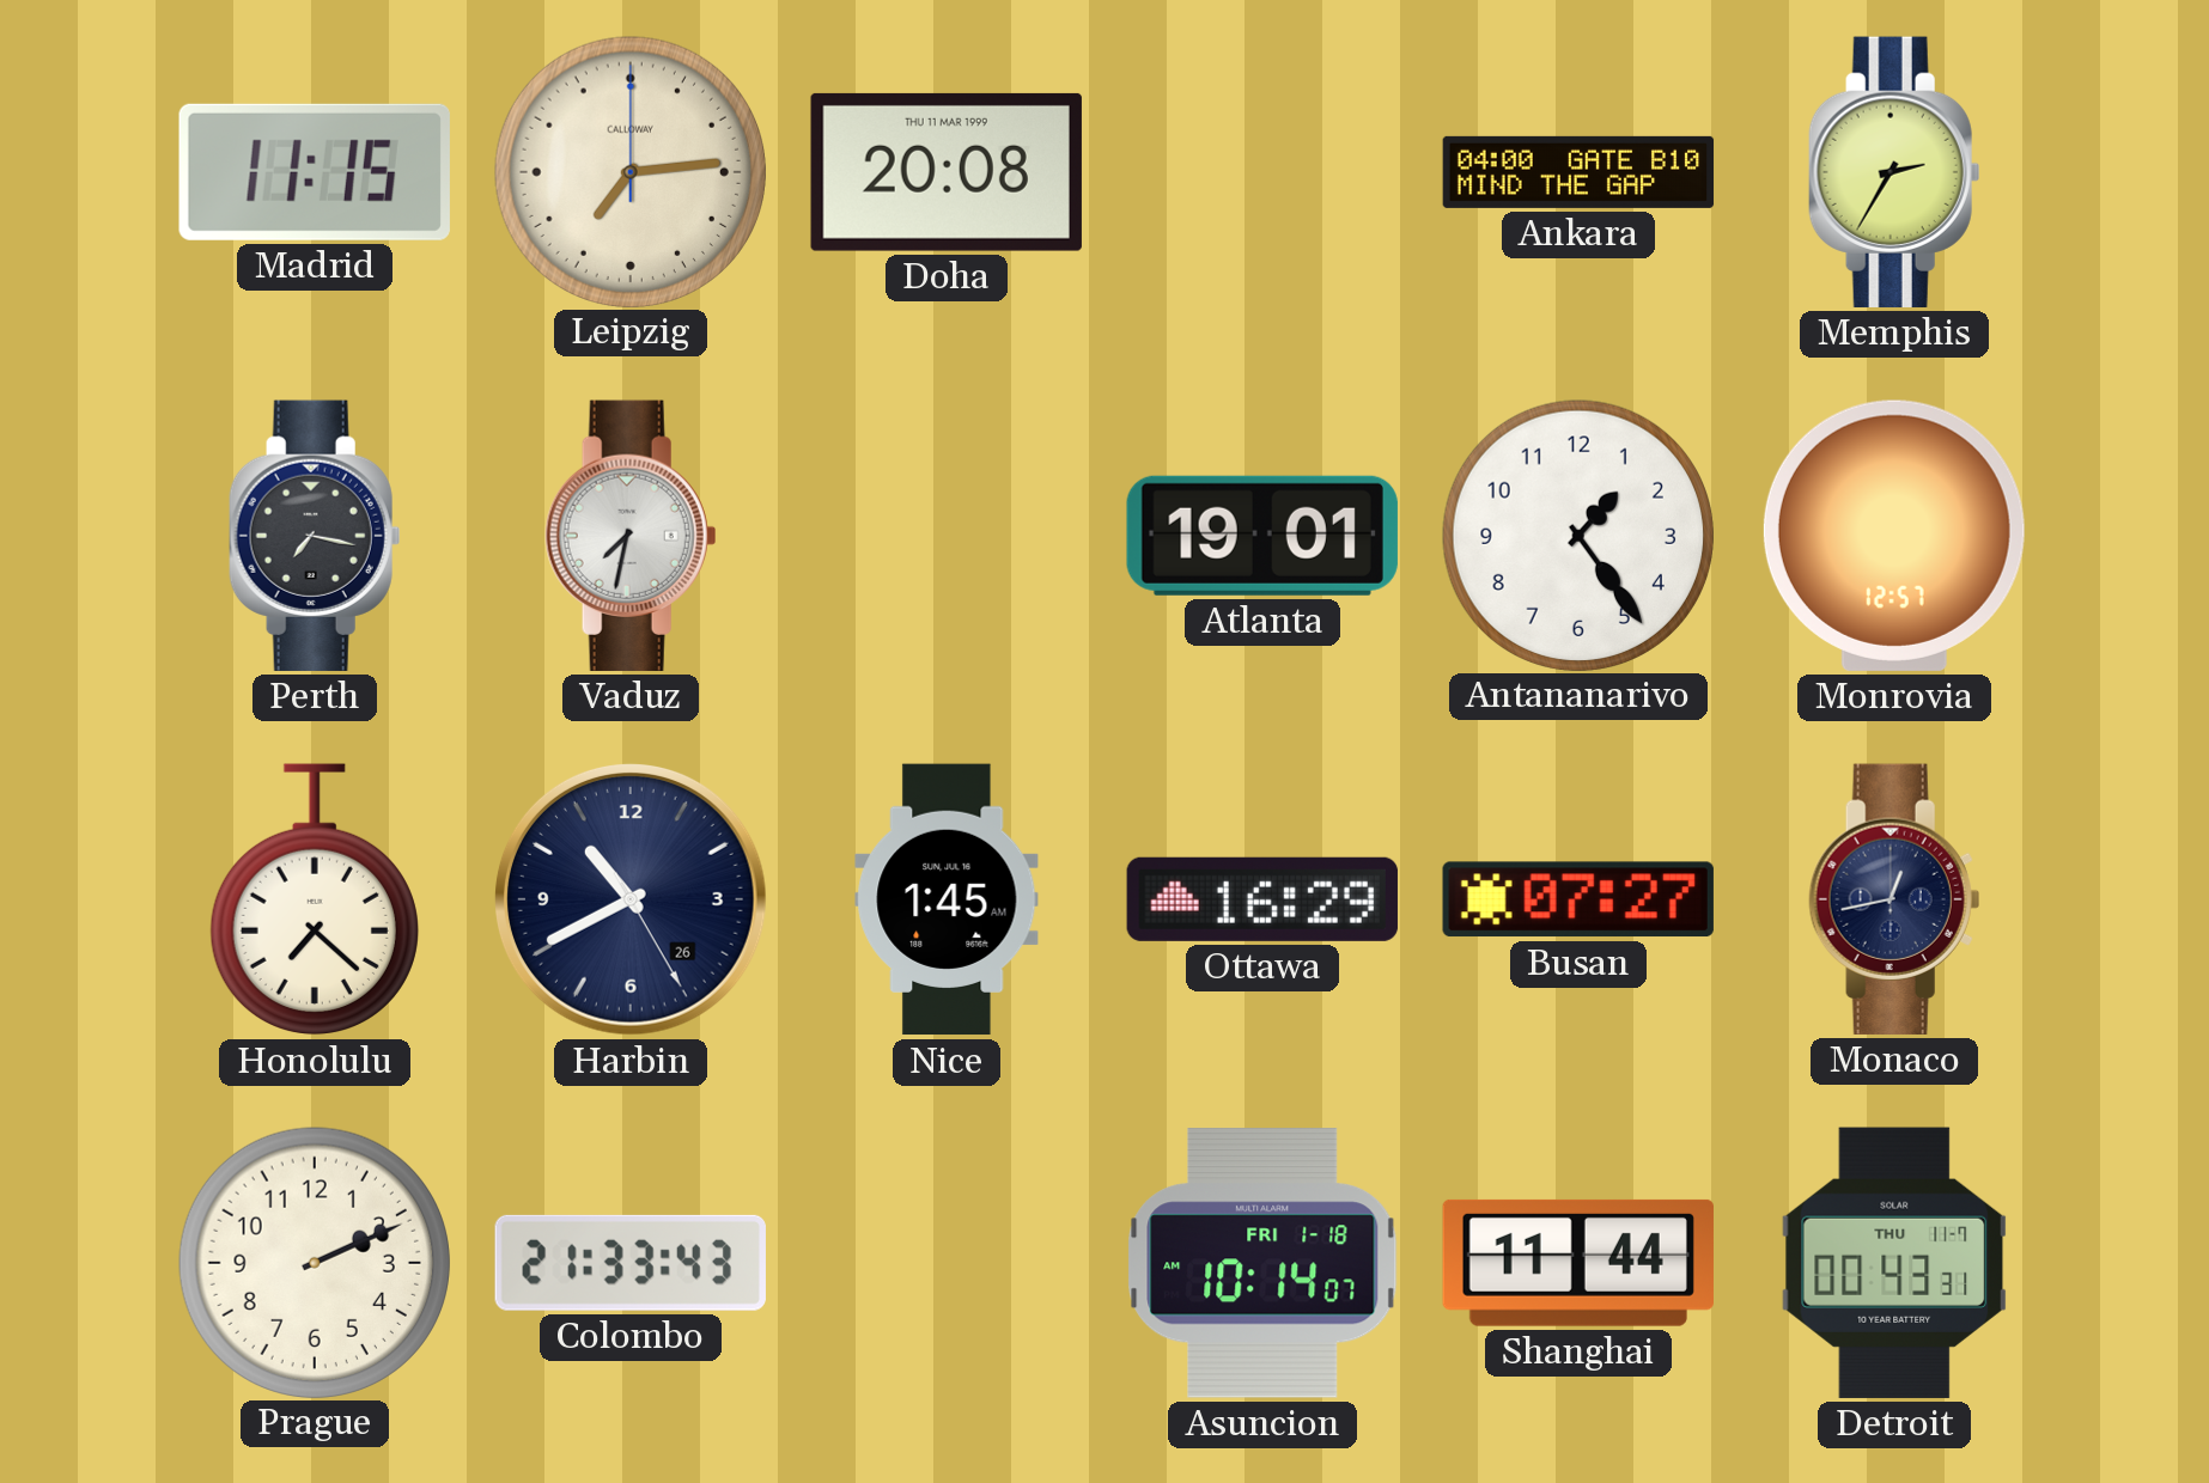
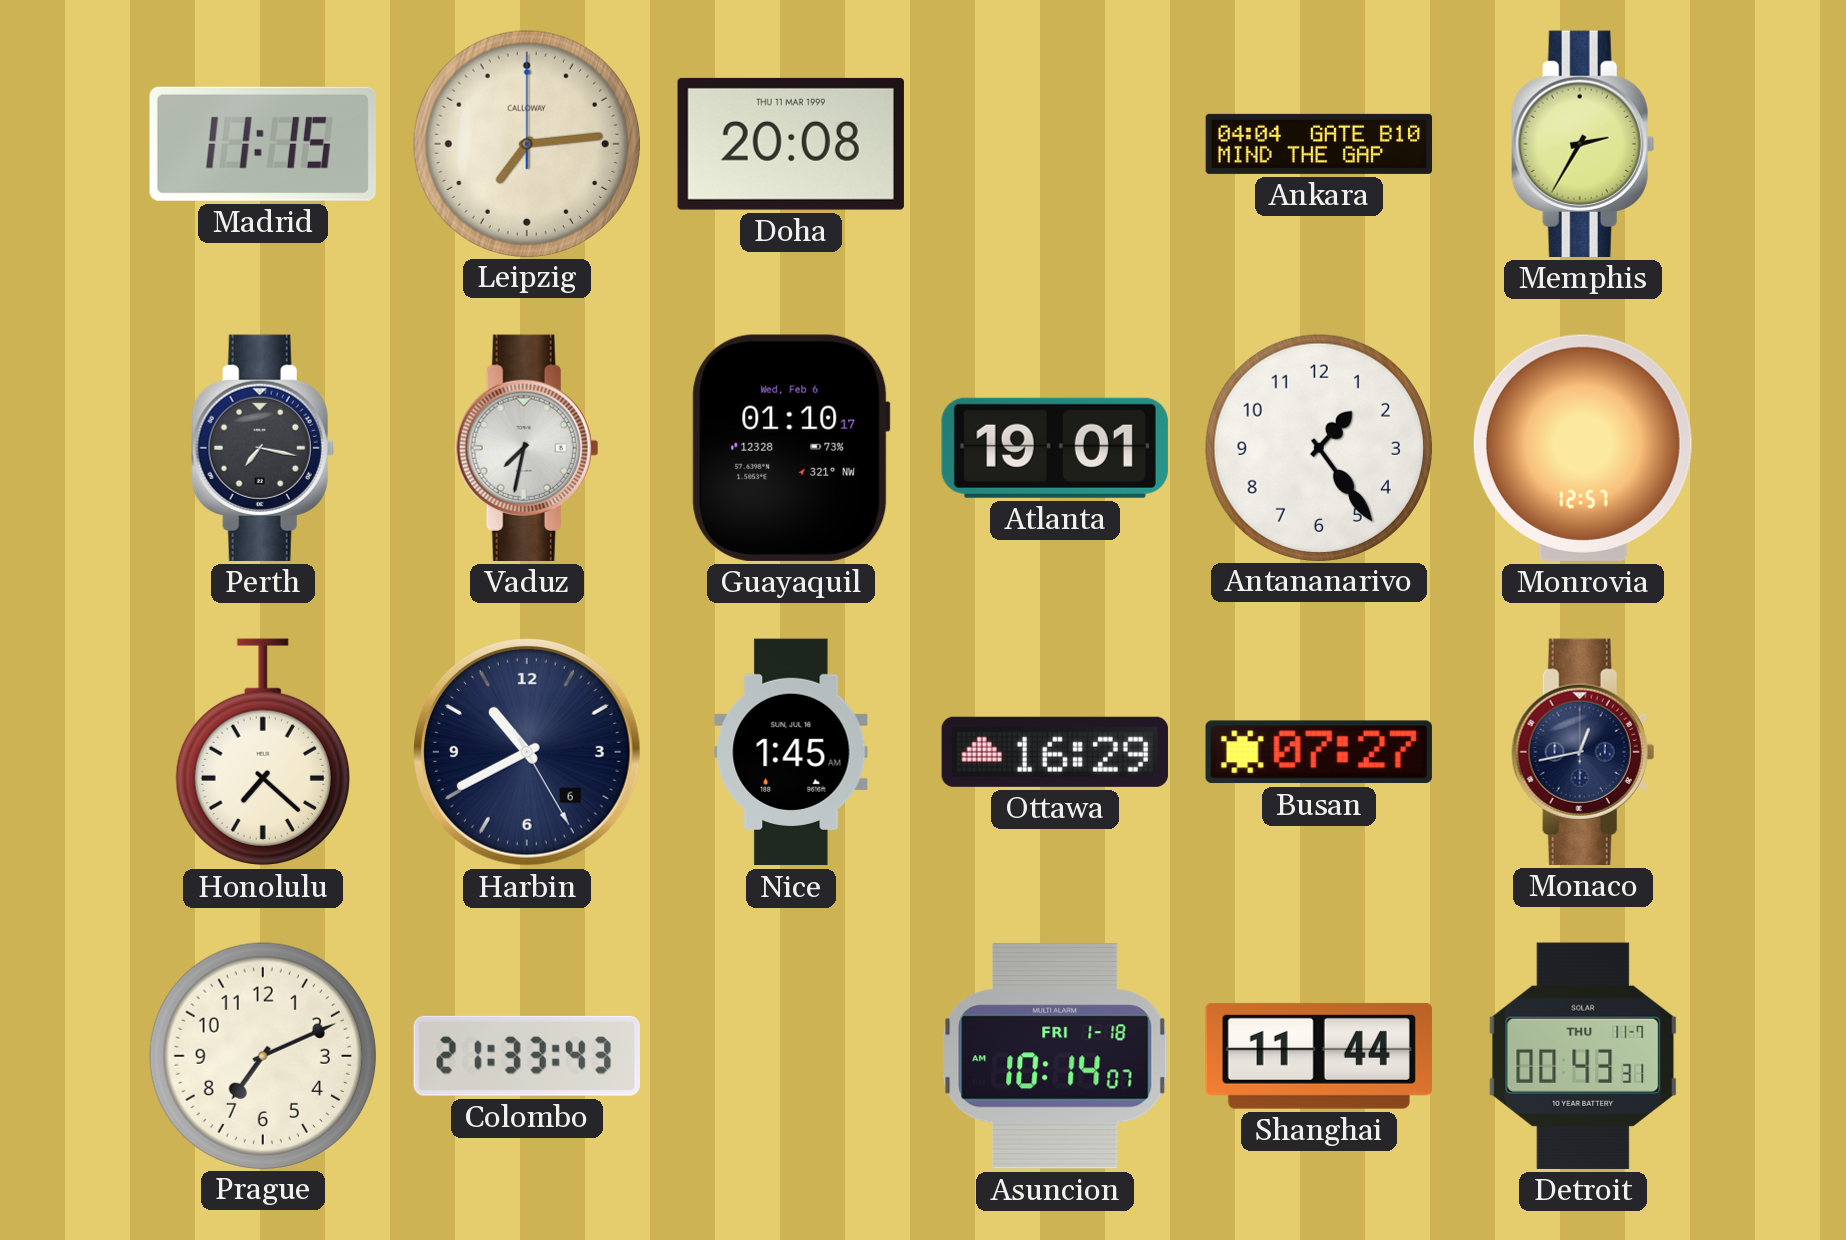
Ankara: 04:00 -> 04:04
Guayaquil: none -> 01:10
Harbin date: 26 -> 6
Prague: 2:11 -> 7:11
